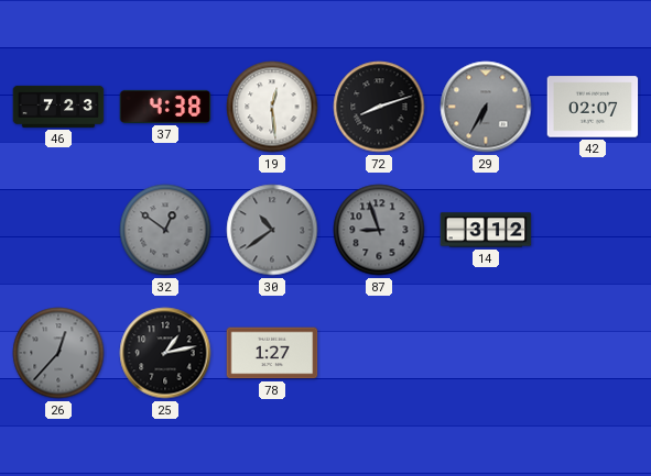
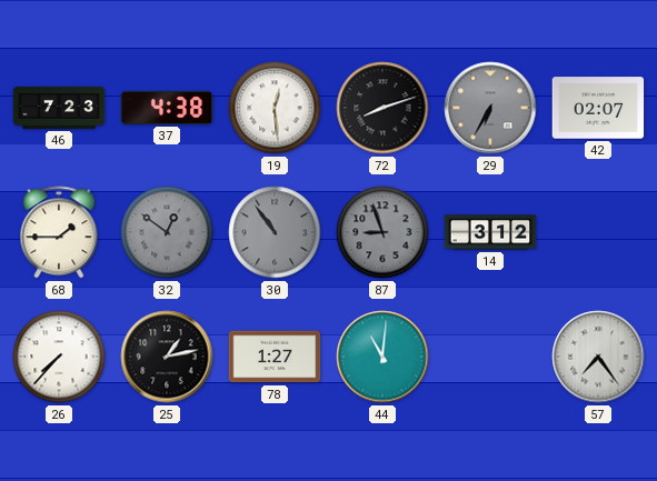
68: none -> 1:45
30: 10:39 -> 10:54
26: 12:37 -> 7:37
26 dial: grey -> white
44: none -> 11:01
57: none -> 7:24
